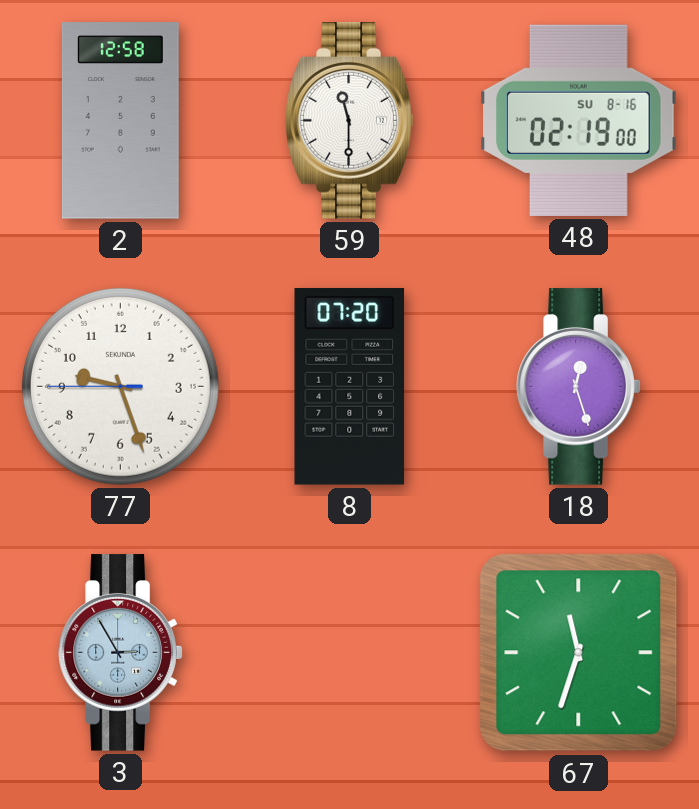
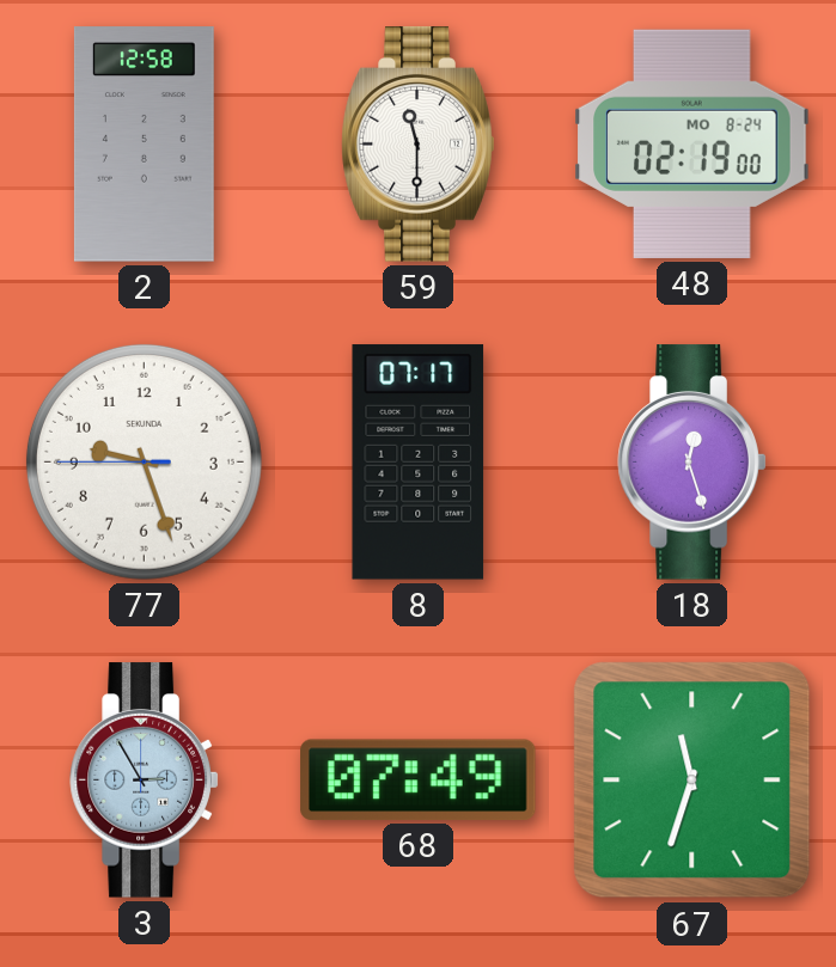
48 date: SU 8-16 -> MO 8-24
8: 07:20 -> 07:17
68: none -> 07:49
